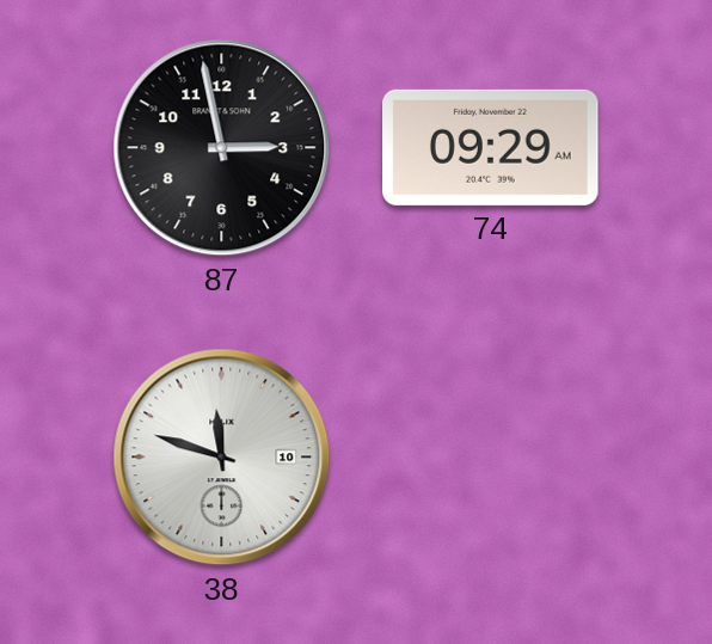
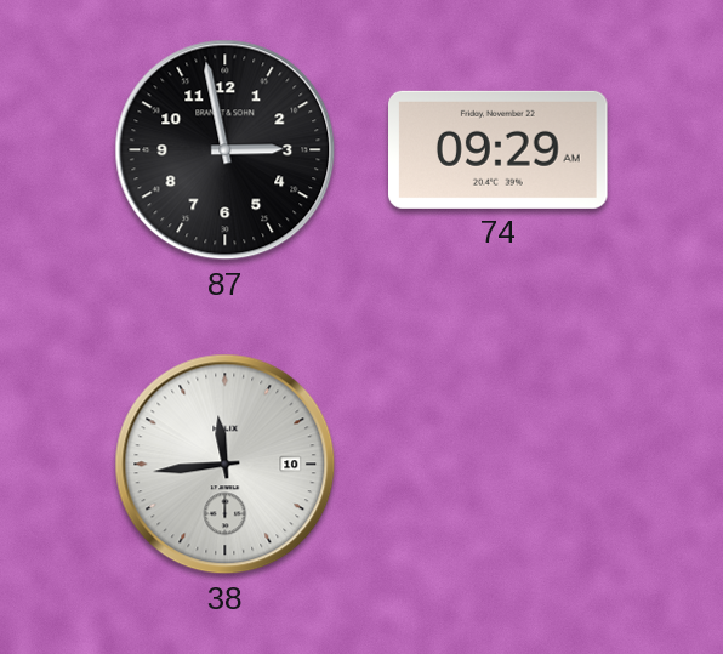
38: 11:48 -> 11:44
